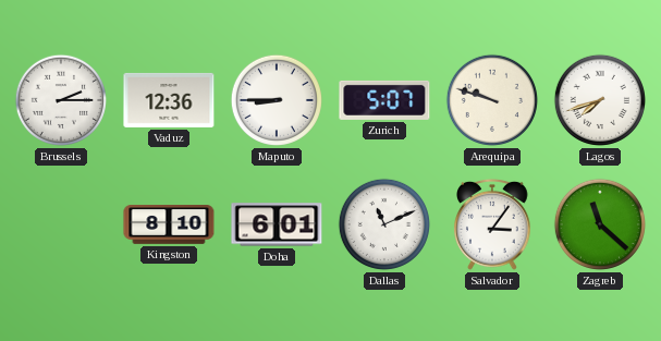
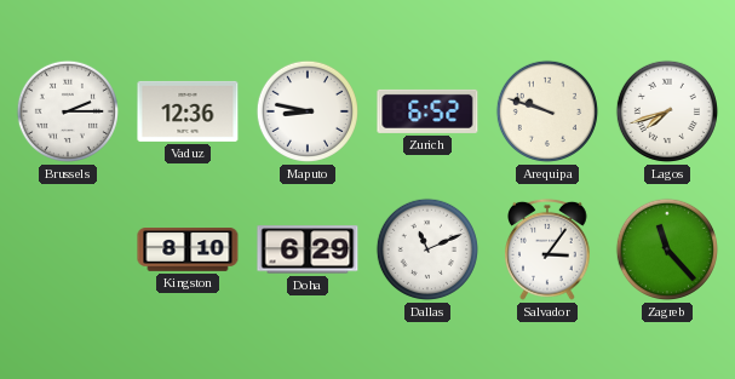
Maputo: 8:45 -> 8:47
Zurich: 5:07 -> 6:52
Doha: 6:01 -> 6:29
Zagreb: 11:22 -> 11:23
